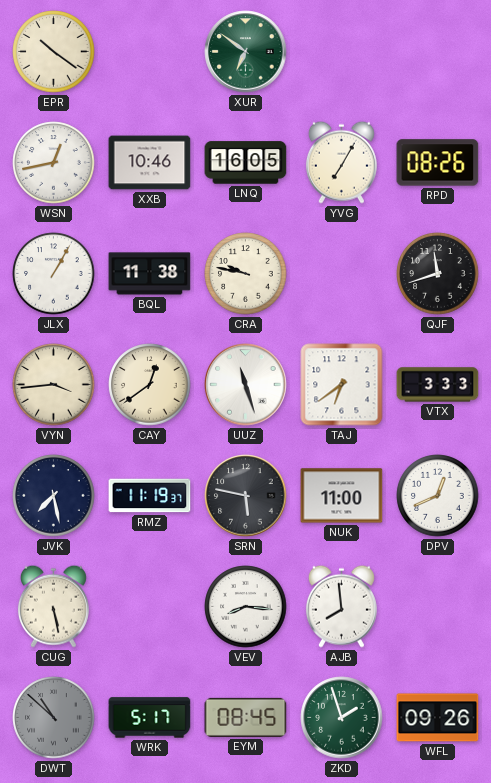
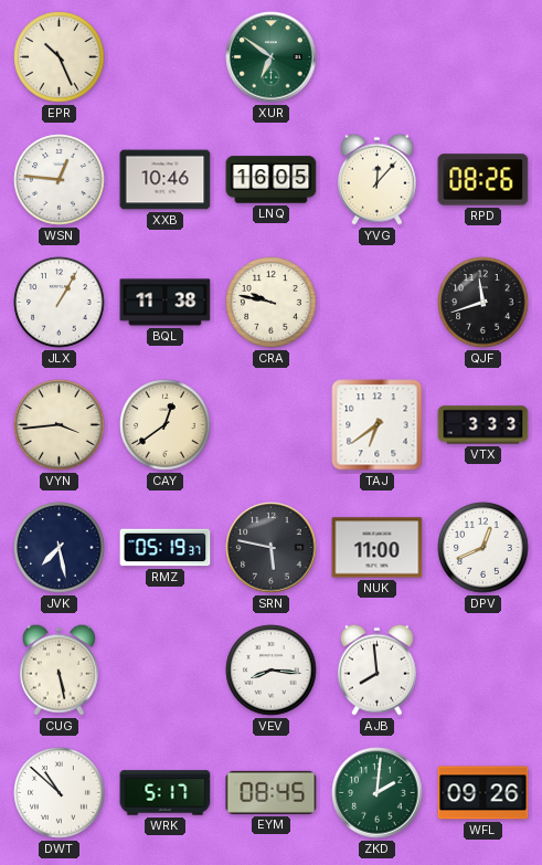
EPR: 10:21 -> 10:26
WSN: 12:43 -> 12:46
YVG: 7:05 -> 12:07
UUZ: 11:27 -> none
RMZ: 11:19 -> 05:19
DWT dial: grey -> white
ZKD: 1:57 -> 2:01
